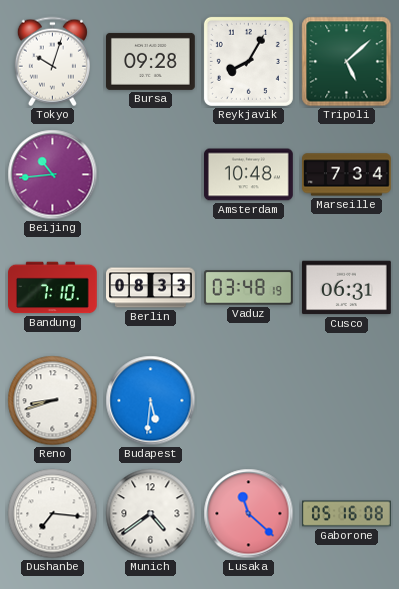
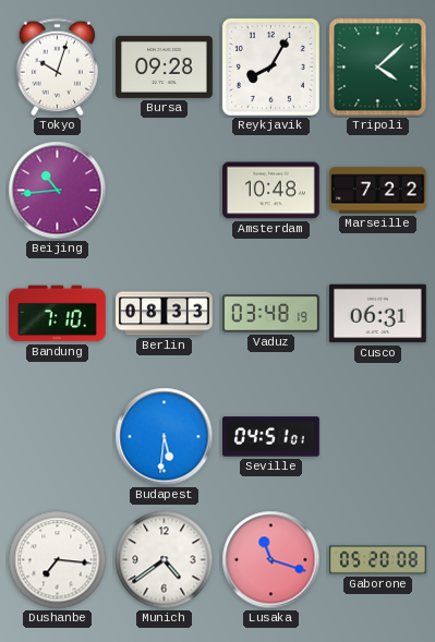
Tripoli: 5:08 -> 4:08
Marseille: 7:34 -> 7:22
Reno: 8:42 -> none
Seville: none -> 04:51
Lusaka: 11:22 -> 11:18
Gaborone: 05:16 -> 05:20
